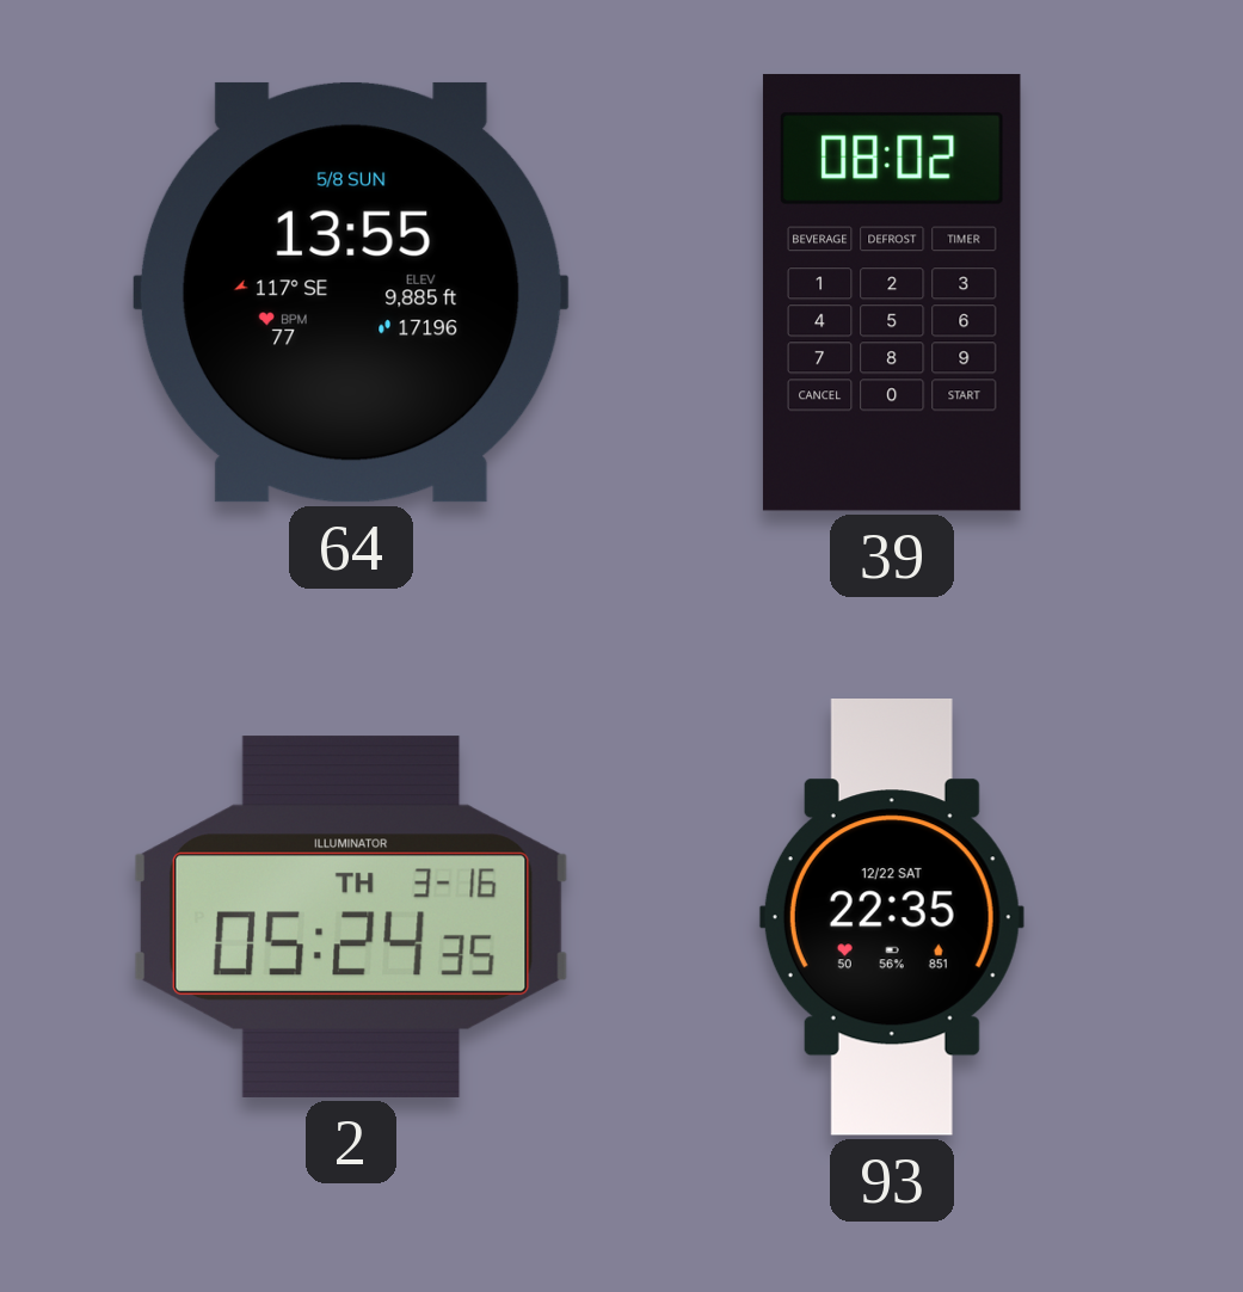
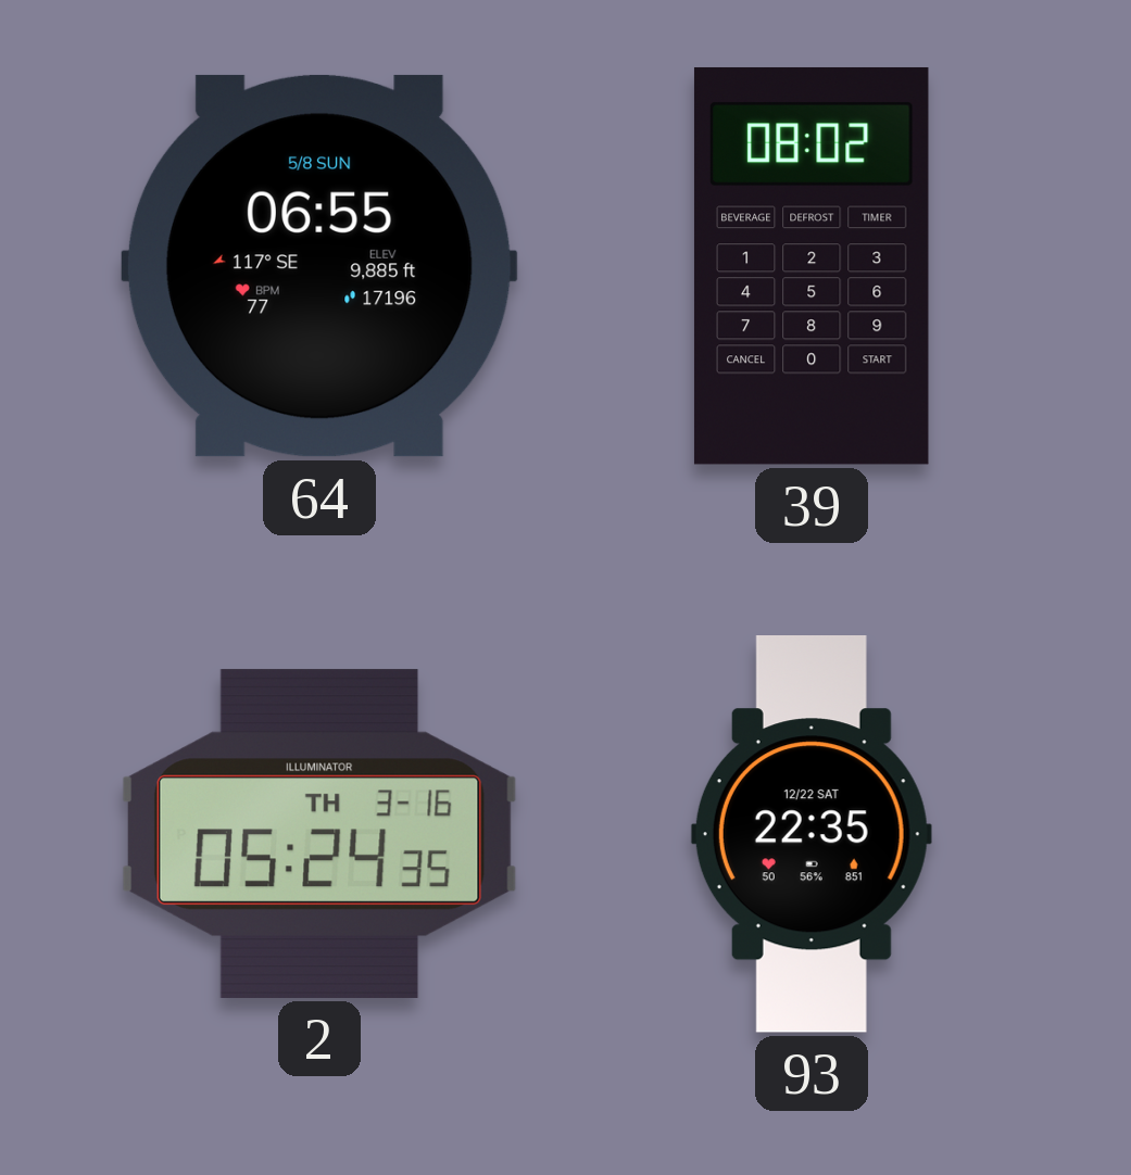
64: 13:55 -> 06:55
